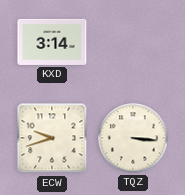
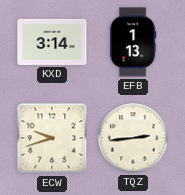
EFB: none -> 1:13
TQZ: 3:16 -> 2:44
